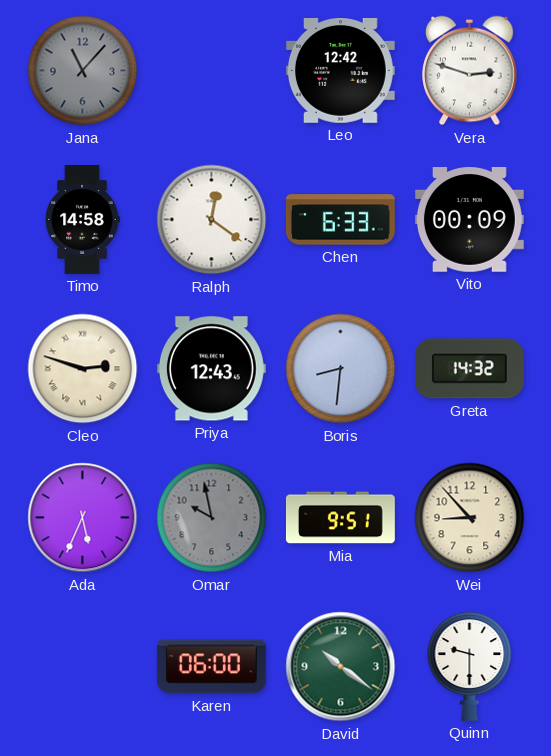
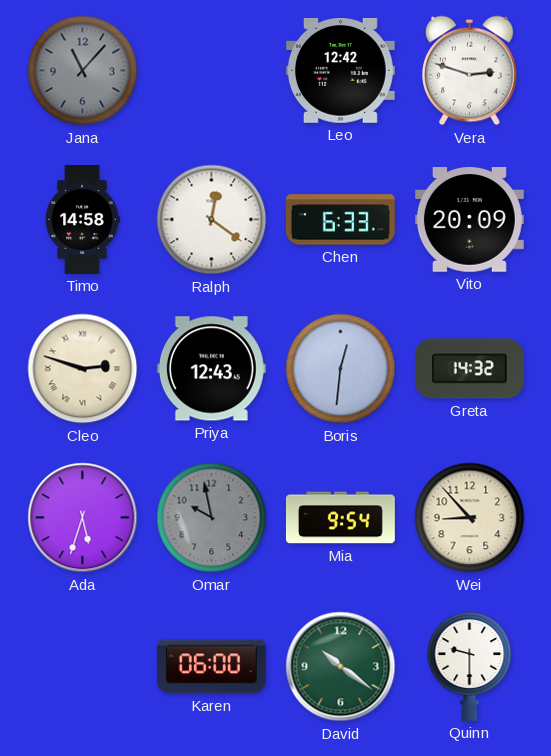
Vito: 00:09 -> 20:09
Boris: 8:31 -> 12:31
Ada: 5:34 -> 5:33
Mia: 9:51 -> 9:54
